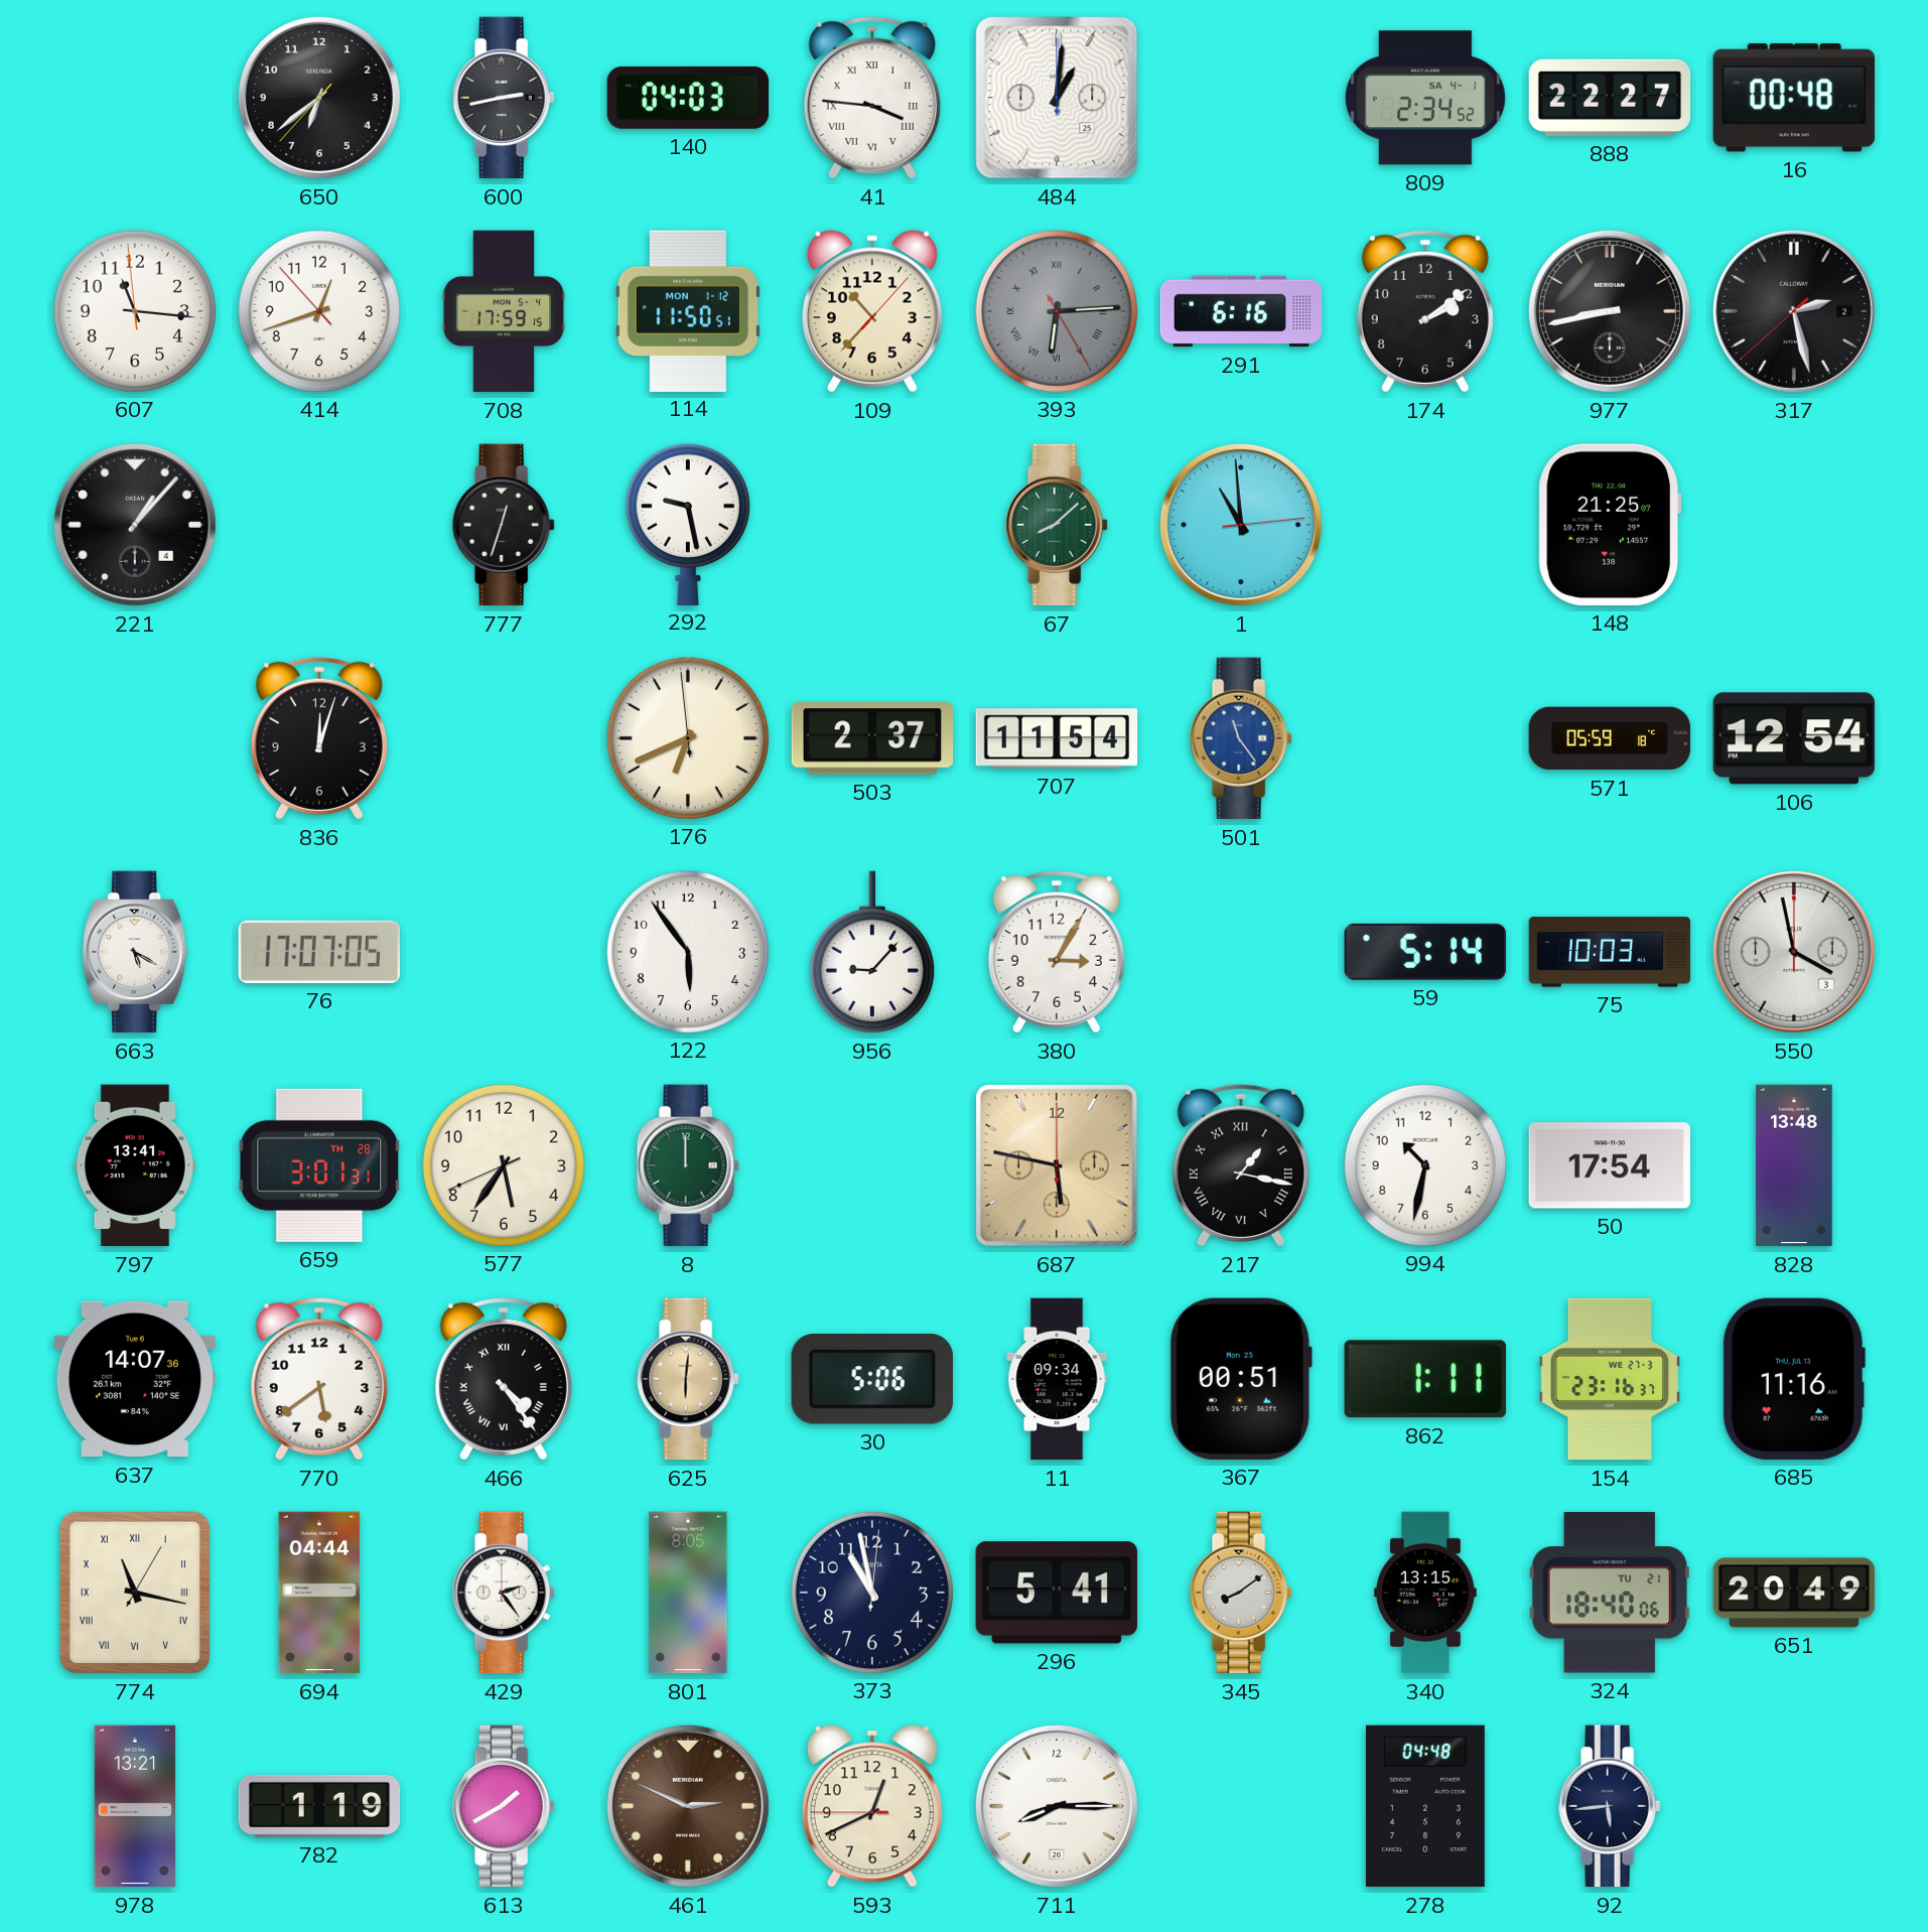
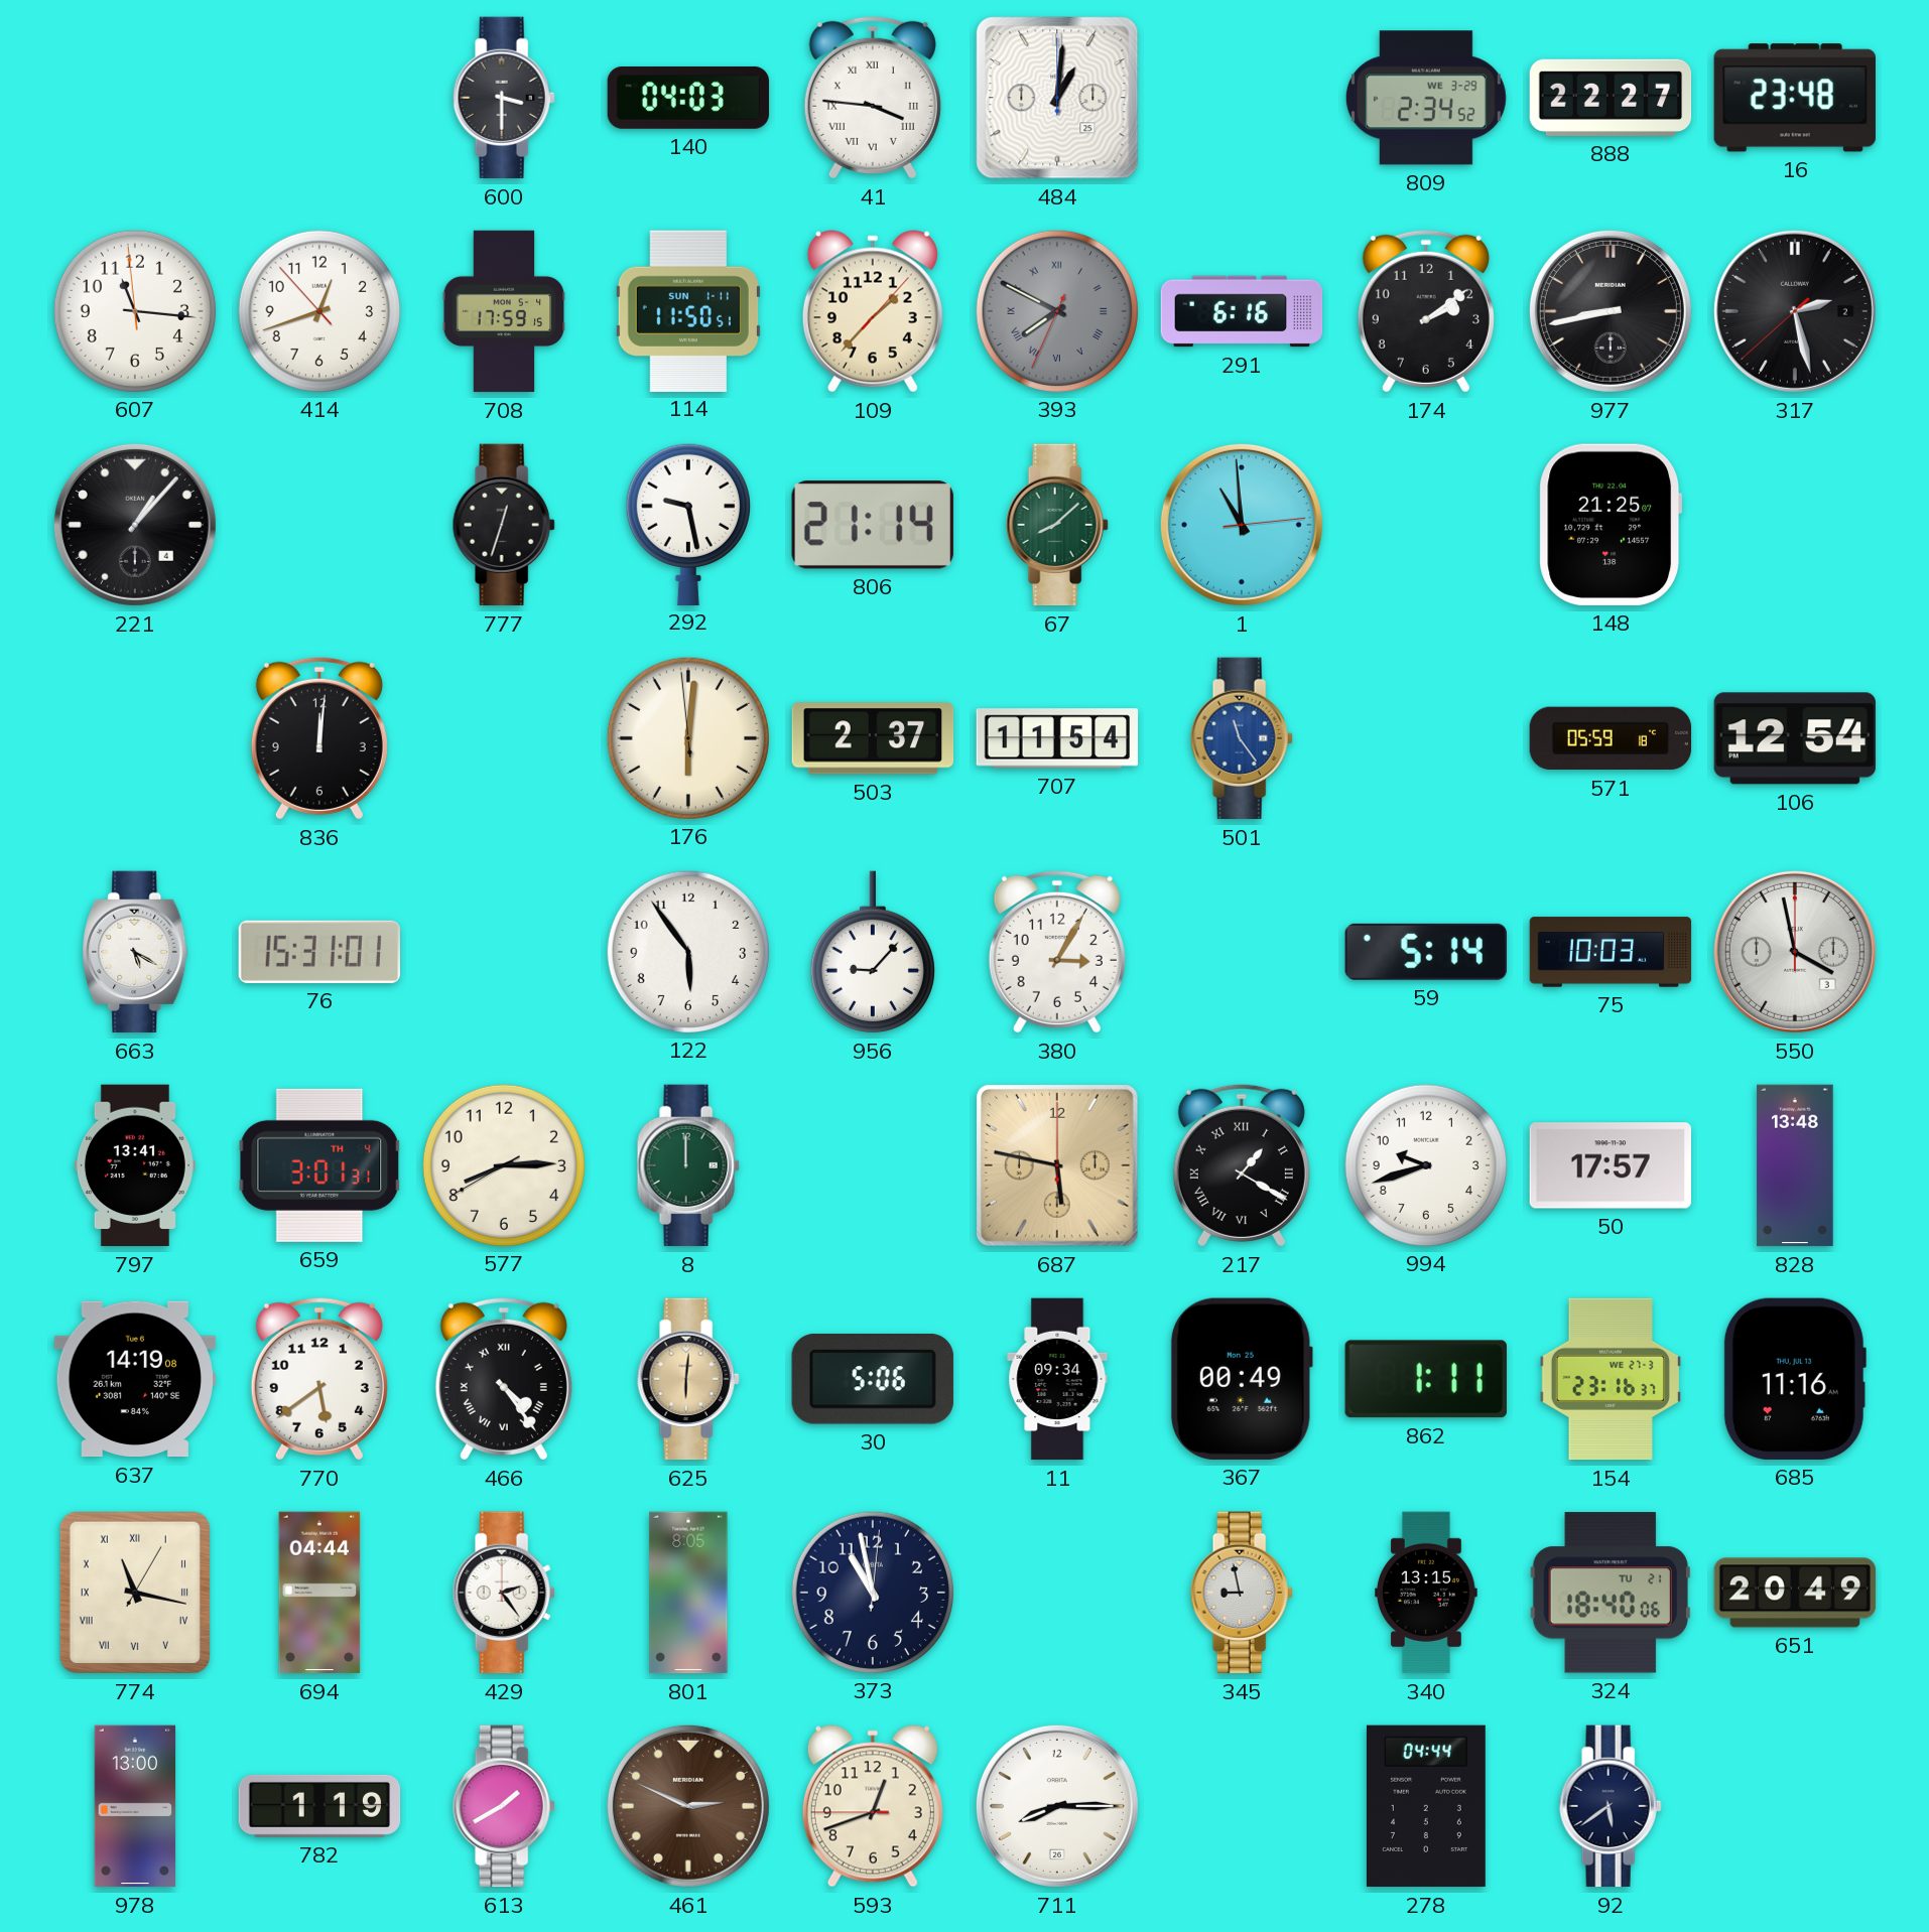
650: 6:38 -> none
600: 2:43 -> 3:30
809 date: SA 4-1 -> WE 3-29
16: 00:48 -> 23:48
114 date: MON 1-12 -> SUN 1-11
109: 10:37 -> 1:37
393: 6:14 -> 7:49
806: none -> 21:14
836: 12:03 -> 12:01
176: 6:40 -> 6:00
76: 17:07 -> 15:31
659 date: TH 28 -> TH 4
577: 5:35 -> 8:14
217: 1:17 -> 1:20
994: 10:32 -> 9:42
50: 17:54 -> 17:57
637: 14:07 -> 14:19
367: 00:51 -> 00:49
296: 5:41 -> none
345: 8:09 -> 8:58
978: 13:21 -> 13:00
593: 12:40 -> 12:41
278: 04:48 -> 04:44
92: 5:44 -> 5:39
